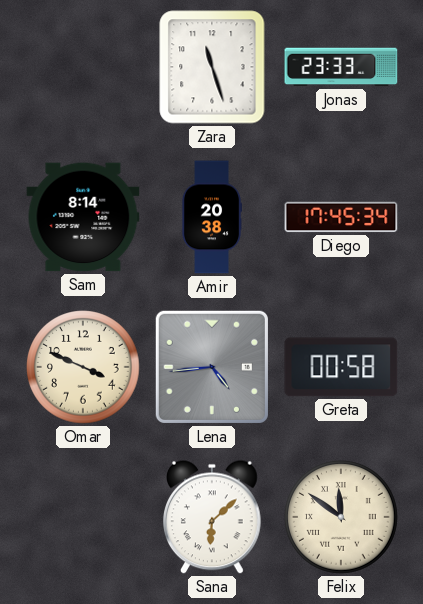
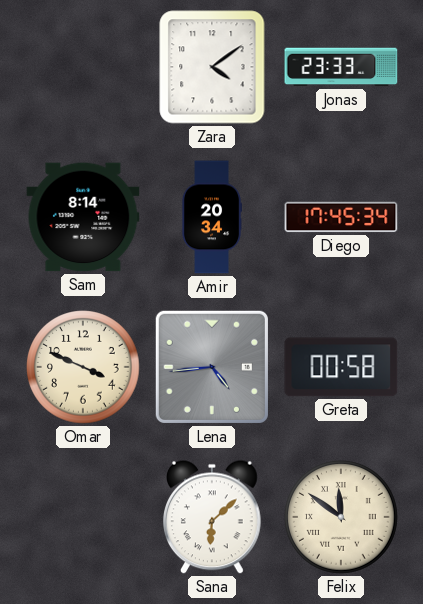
Zara: 11:27 -> 4:09
Amir: 20:38 -> 20:34
